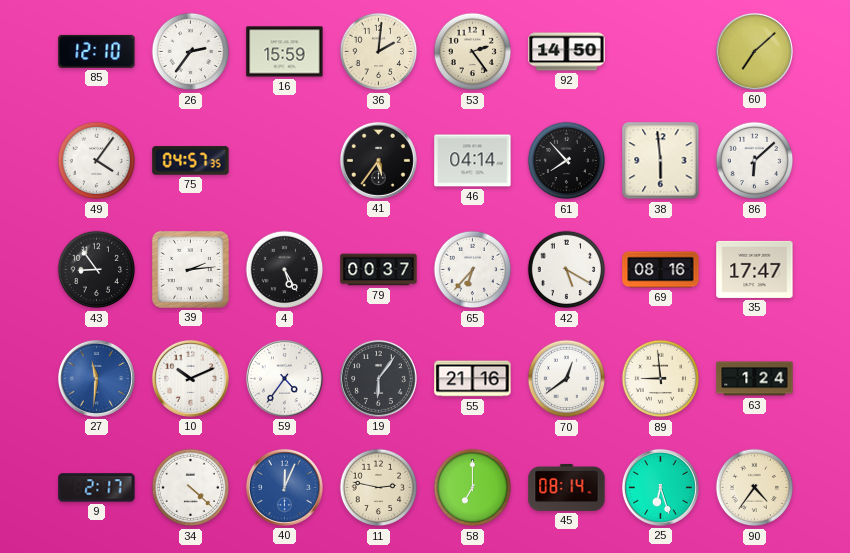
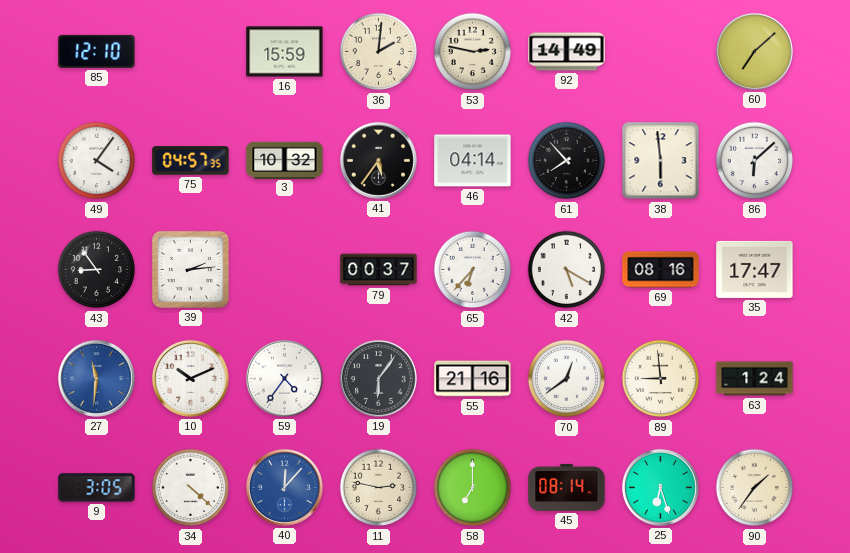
26: 2:36 -> none
53: 2:24 -> 2:47
92: 14:50 -> 14:49
3: none -> 10:32
4: 5:25 -> none
9: 2:17 -> 3:05
40: 12:04 -> 12:07
90: 4:36 -> 1:36
